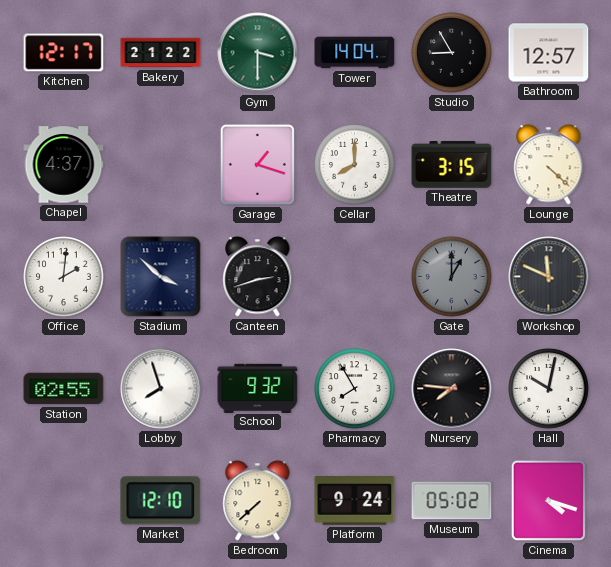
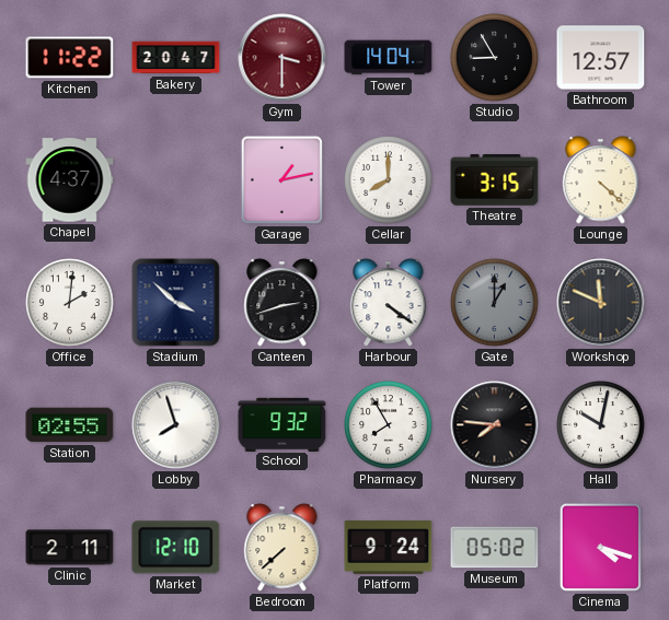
Kitchen: 12:17 -> 11:22
Bakery: 21:22 -> 20:47
Gym dial: green -> burgundy
Garage: 1:18 -> 1:13
Harbour: none -> 4:21
Clinic: none -> 2:11
